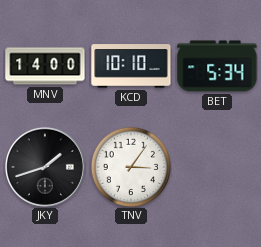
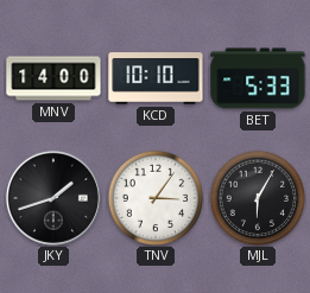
BET: 5:34 -> 5:33
MJL: none -> 6:05
